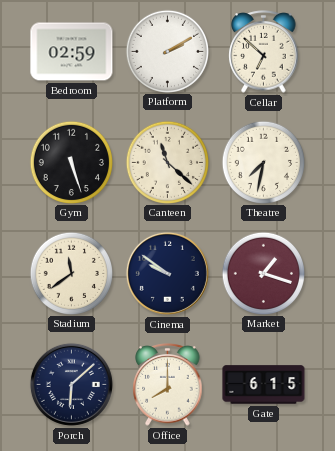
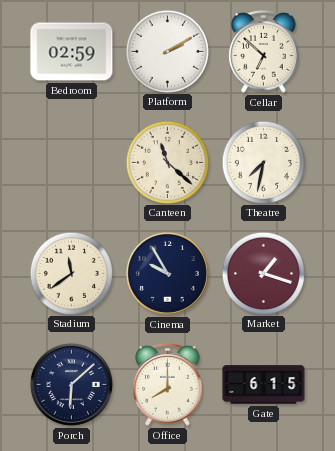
Gym: 5:27 -> none
Cinema: 9:51 -> 9:55
